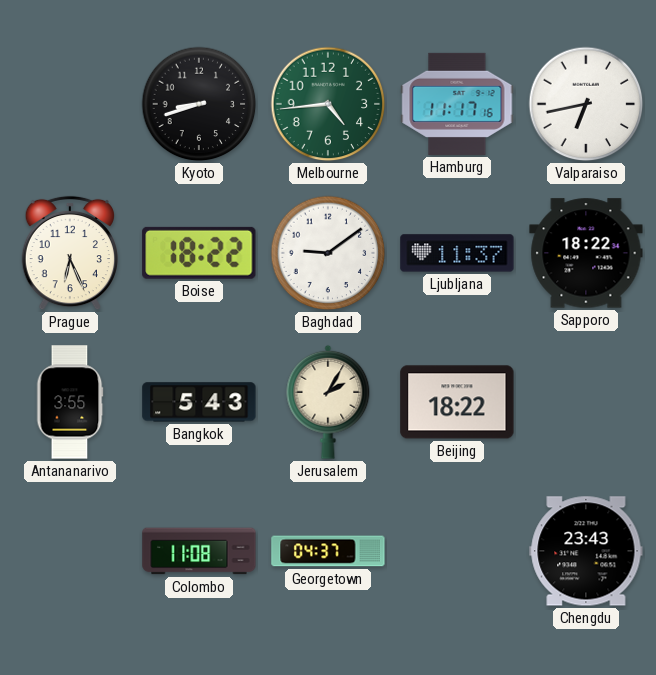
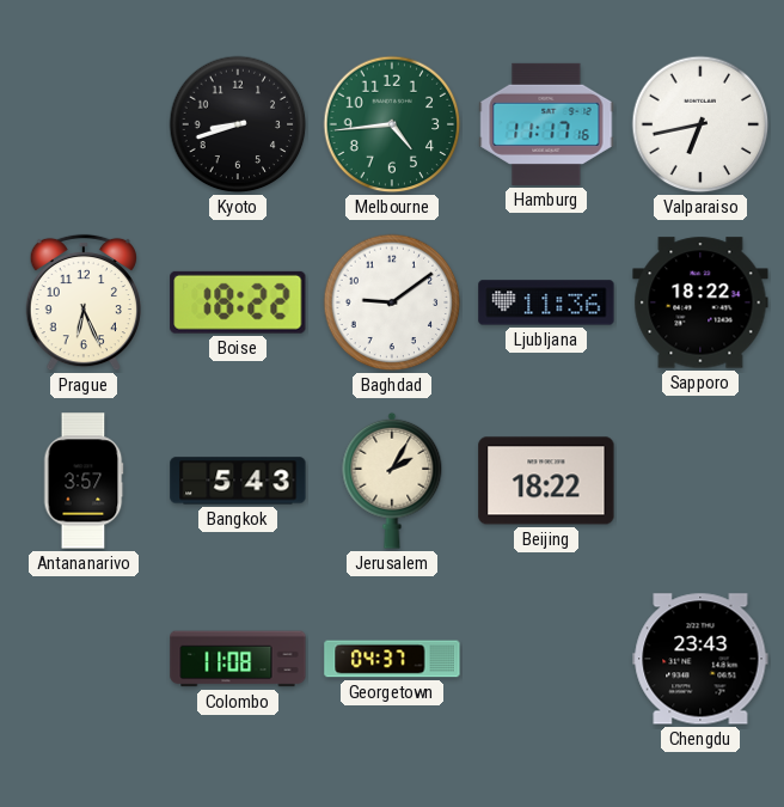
Ljubljana: 11:37 -> 11:36
Antananarivo: 3:55 -> 3:57
